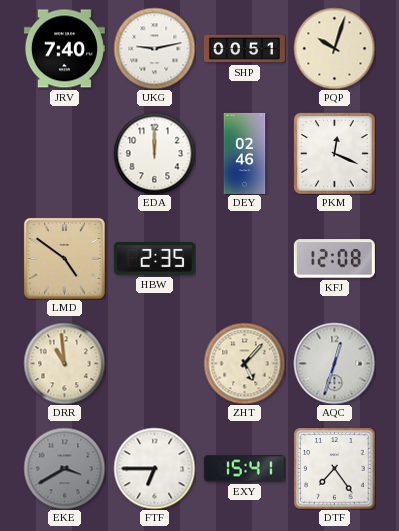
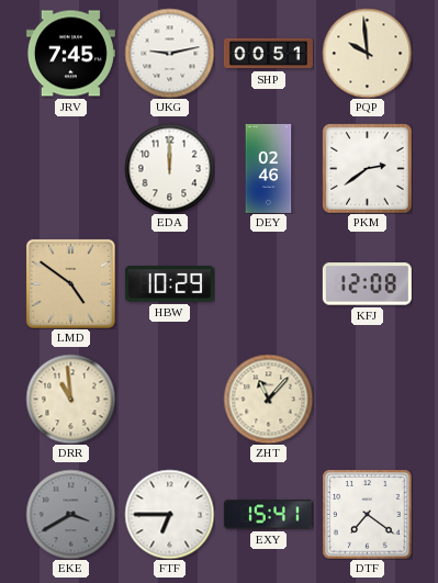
JRV: 7:40 -> 7:45
PQP: 10:03 -> 9:59
PKM: 12:19 -> 2:39
HBW: 2:35 -> 10:29
ZHT: 5:07 -> 11:07
AQC: 12:33 -> none
DTF: 7:24 -> 7:21
